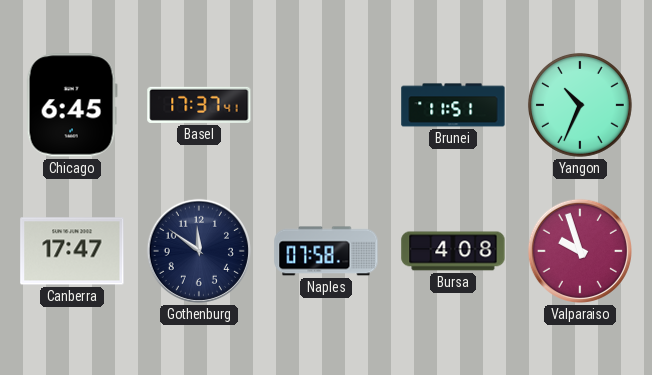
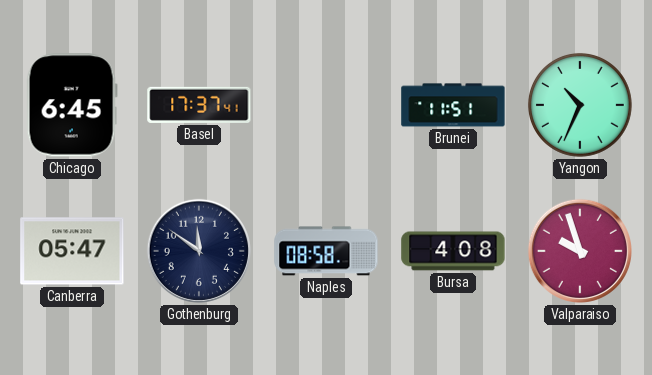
Canberra: 17:47 -> 05:47
Naples: 07:58 -> 08:58
